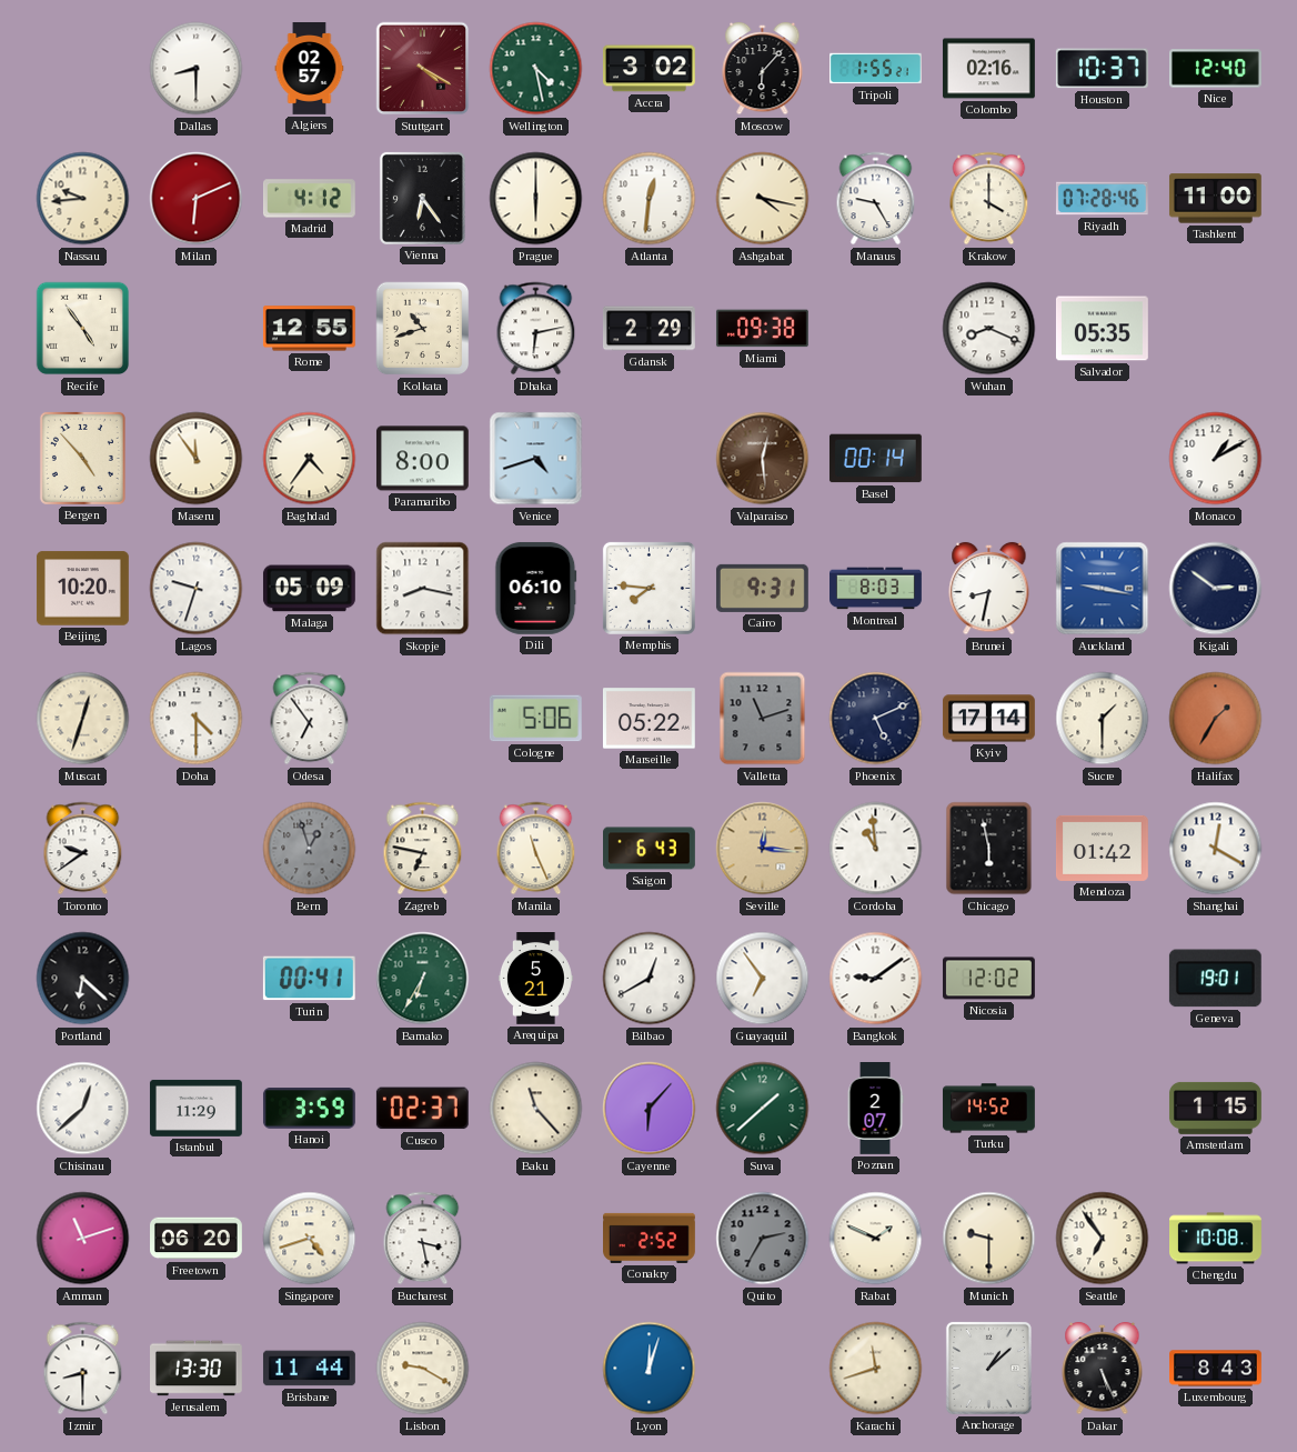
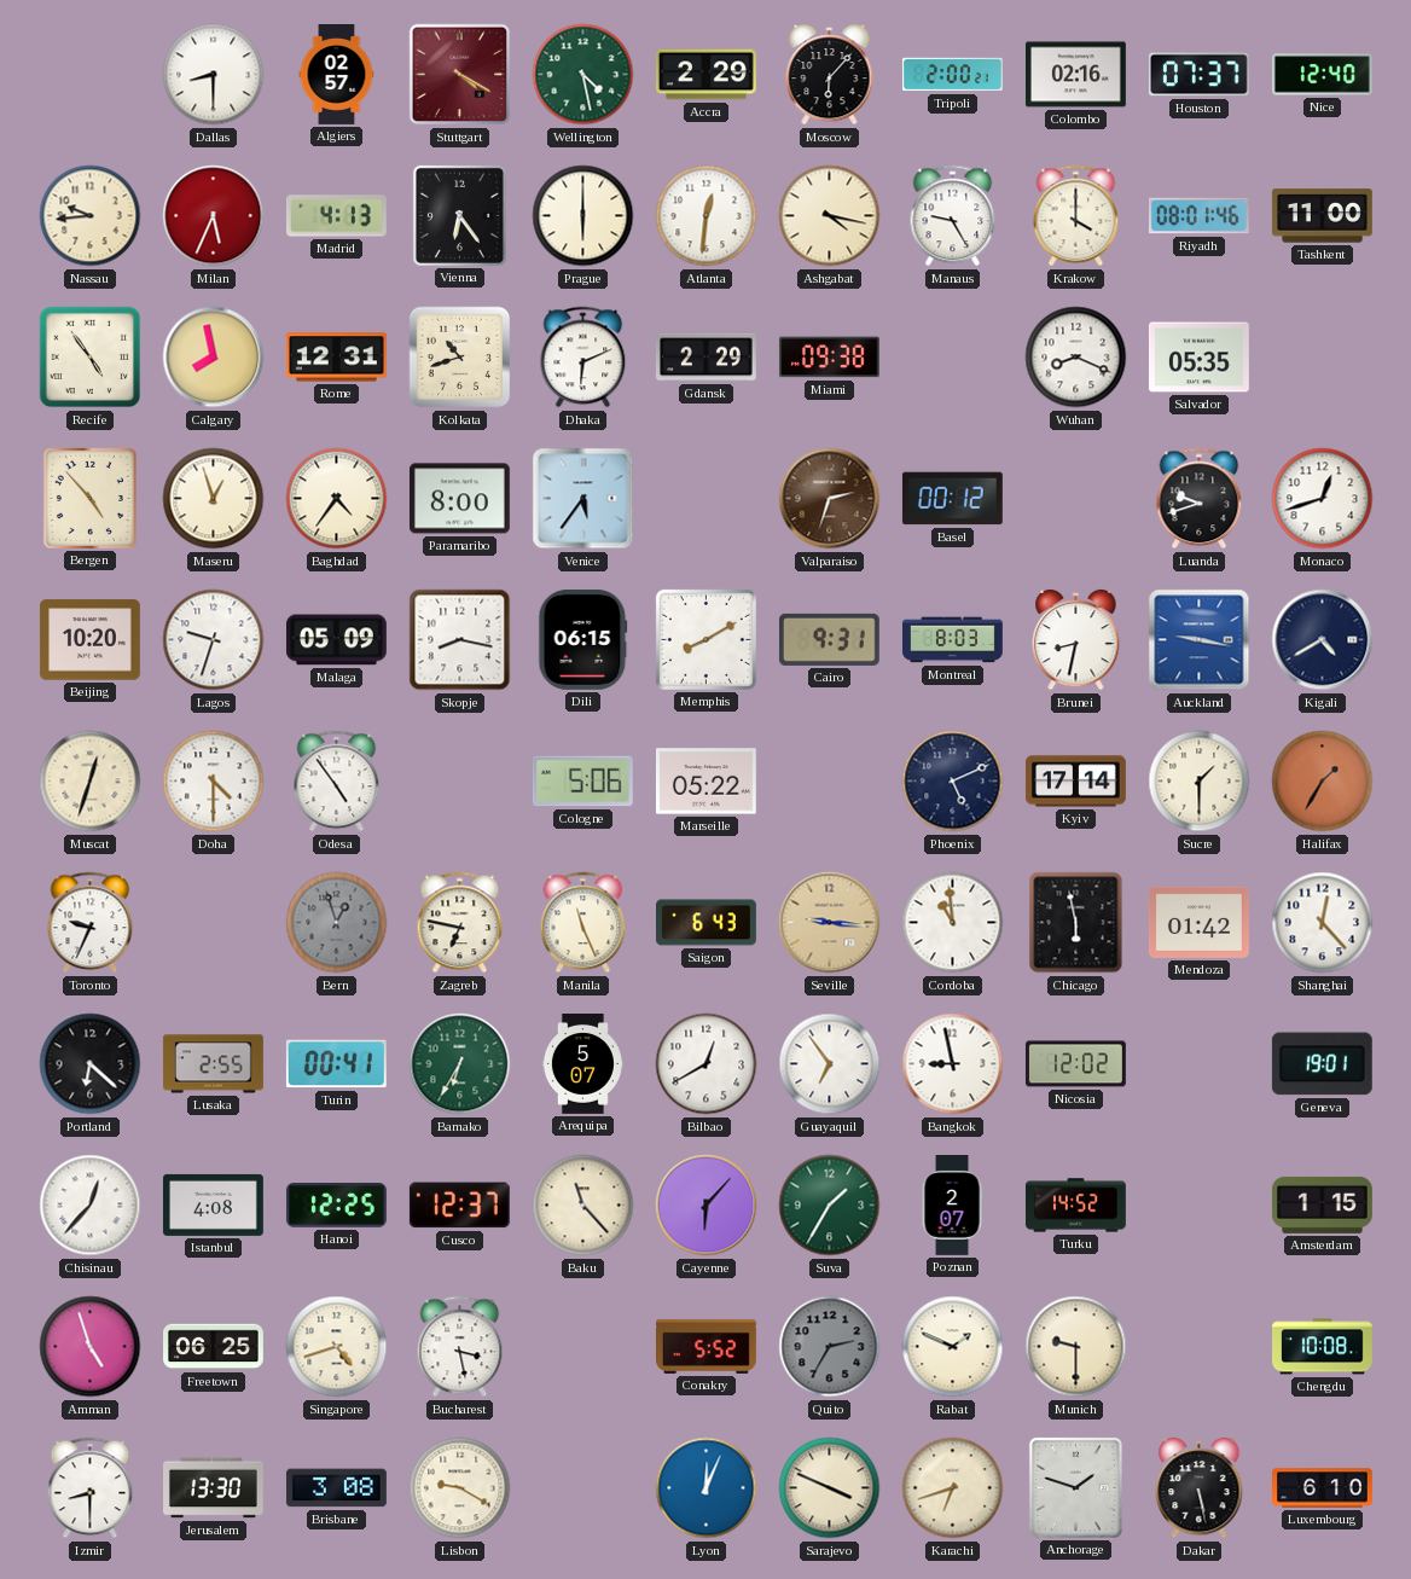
Accra: 3:02 -> 2:29
Tripoli: 1:55 -> 2:00
Houston: 10:37 -> 07:37
Milan: 6:11 -> 5:34
Madrid: 4:12 -> 4:13
Riyadh: 07:28 -> 08:01
Calgary: none -> 7:58
Rome: 12:55 -> 12:31
Dhaka: 6:13 -> 6:11
Maseru: 11:54 -> 12:57
Venice: 4:42 -> 5:36
Valparaiso: 12:29 -> 2:33
Basel: 00:14 -> 00:12
Luanda: none -> 9:42
Monaco: 1:10 -> 12:42
Dili: 06:10 -> 06:15
Memphis: 7:46 -> 8:10
Kigali: 2:51 -> 4:40
Odesa: 6:54 -> 4:54
Valletta: 11:12 -> none
Toronto: 9:39 -> 9:34
Seville: 12:16 -> 9:16
Shanghai: 12:20 -> 12:23
Lusaka: none -> 2:55
Arequipa: 5:21 -> 5:07
Bangkok: 9:09 -> 8:58
Chisinau: 12:38 -> 12:37
Istanbul: 11:29 -> 4:08
Hanoi: 3:59 -> 12:25
Cusco: 02:37 -> 12:37
Suva: 1:38 -> 1:35
Amman: 11:12 -> 4:57
Freetown: 06:20 -> 06:25
Conakry: 2:52 -> 5:52
Seattle: 6:54 -> none
Brisbane: 11:44 -> 3:08
Lyon: 12:03 -> 12:04
Sarajevo: none -> 3:49
Karachi: 11:42 -> 6:42
Anchorage: 1:08 -> 1:48
Dakar: 5:26 -> 5:28
Luxembourg: 8:43 -> 6:10
